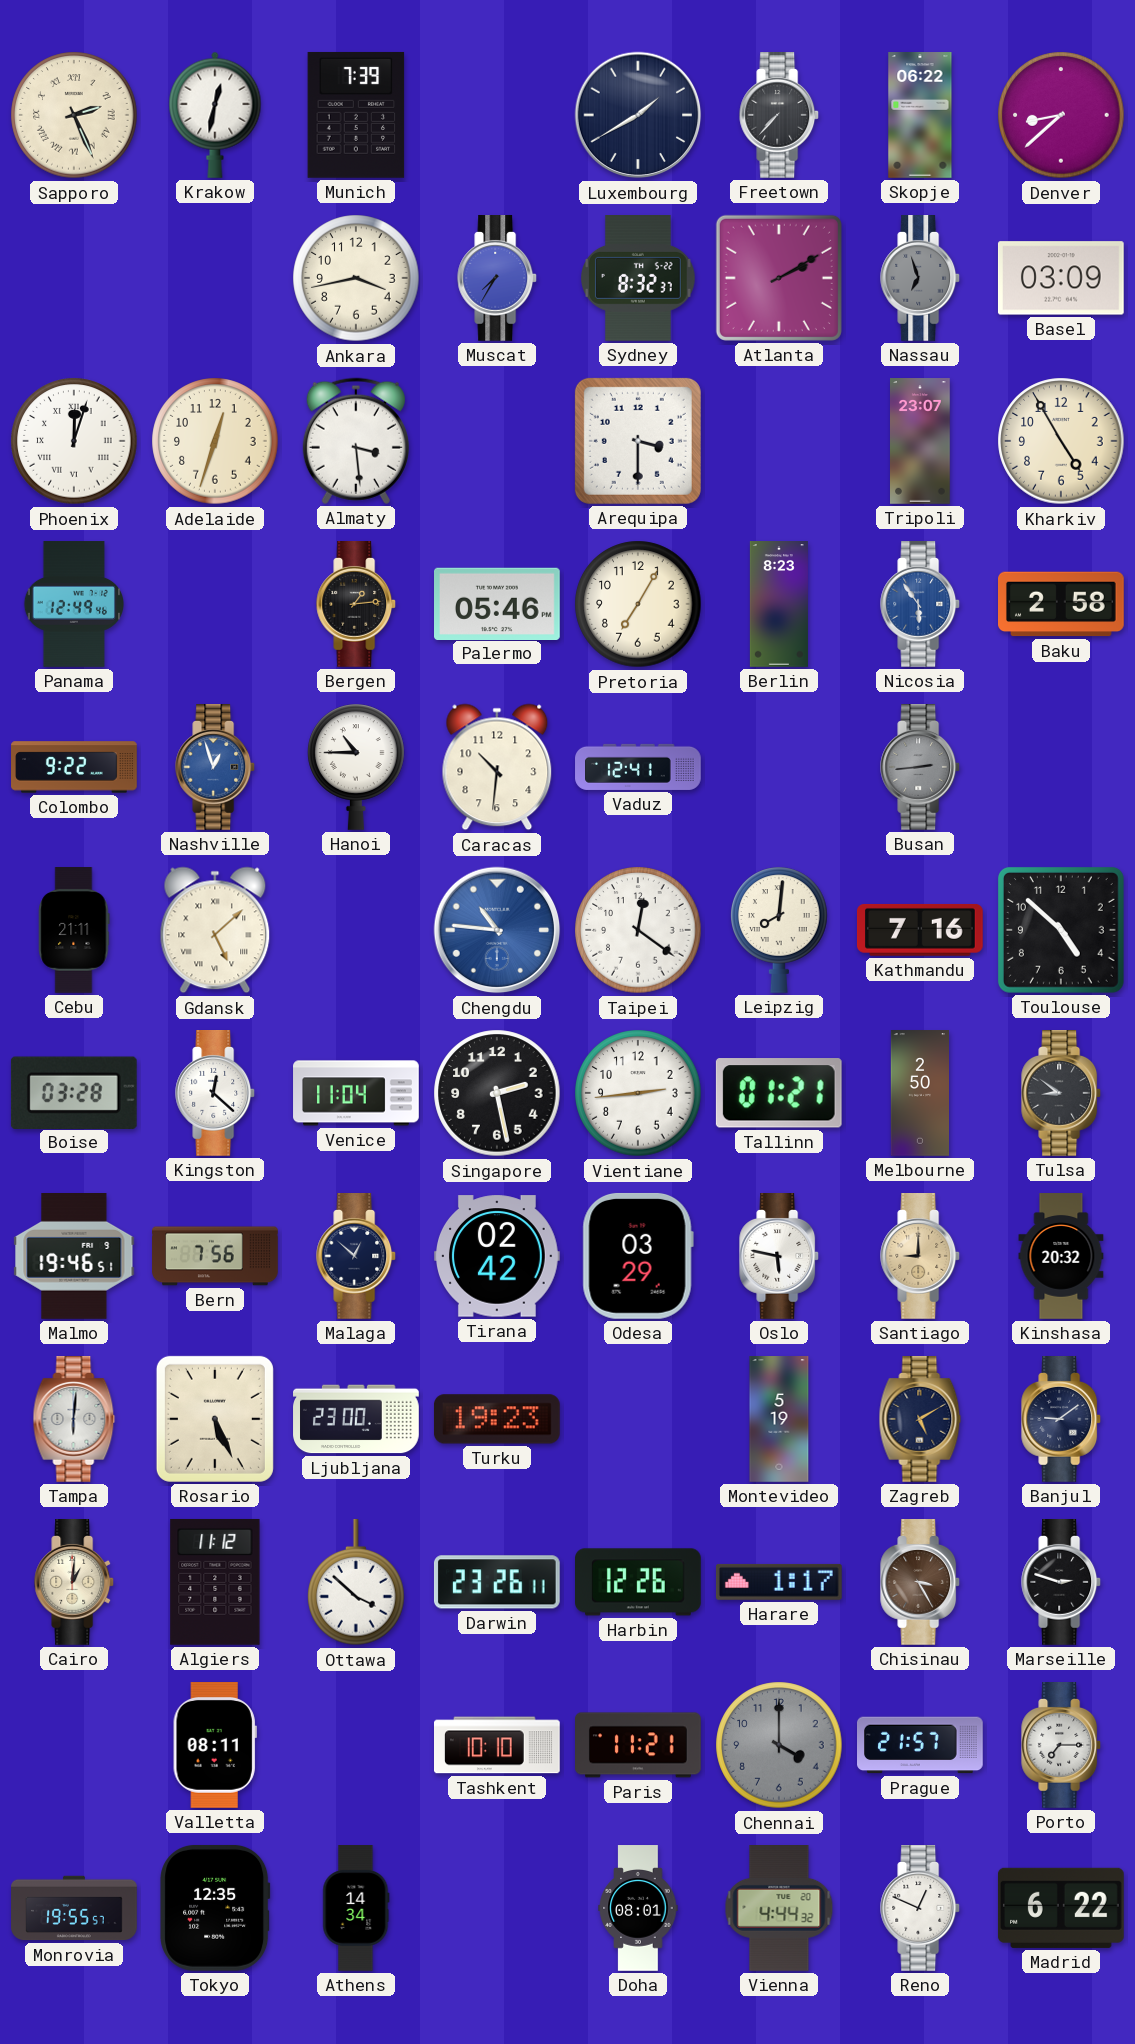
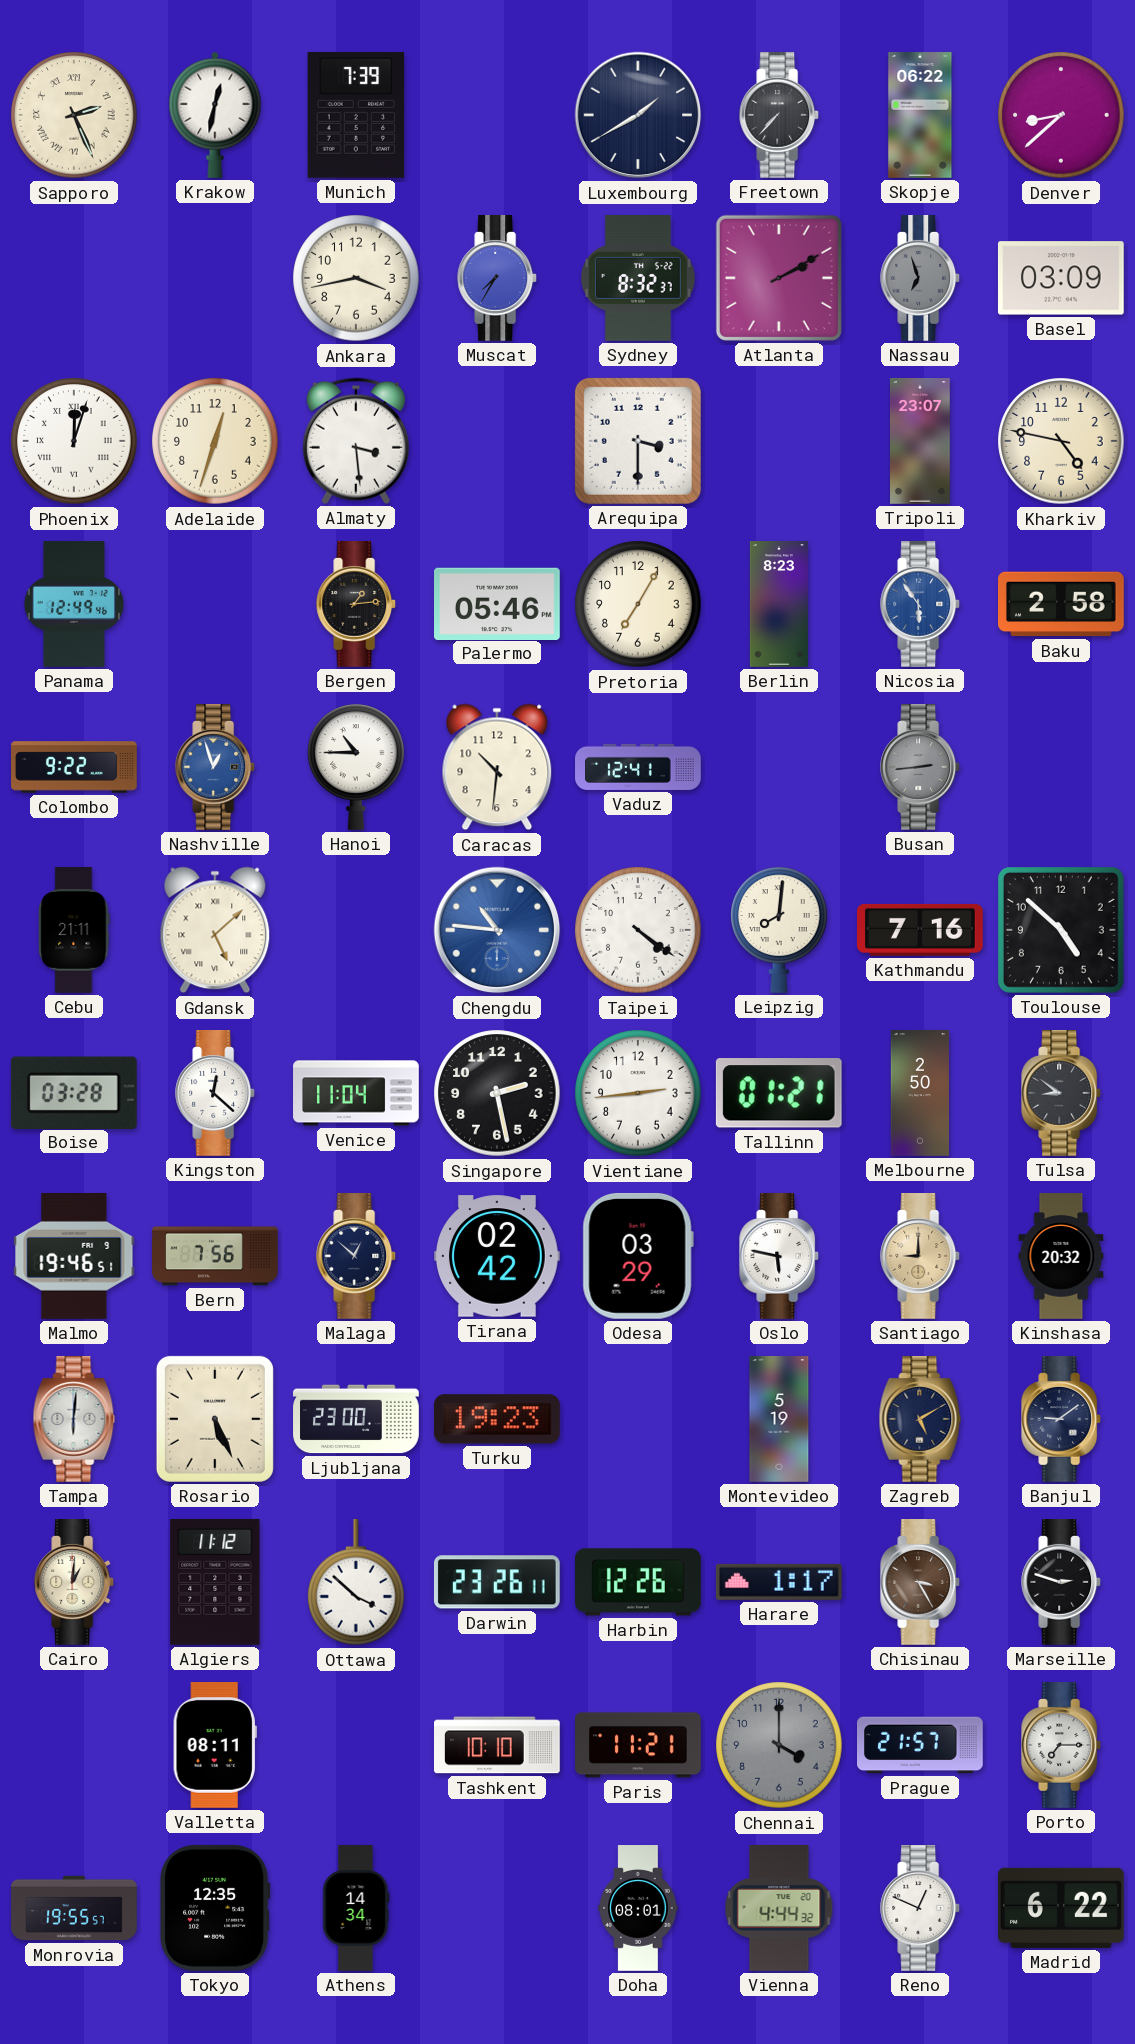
Kharkiv: 4:55 -> 4:47
Taipei: 12:21 -> 4:21
